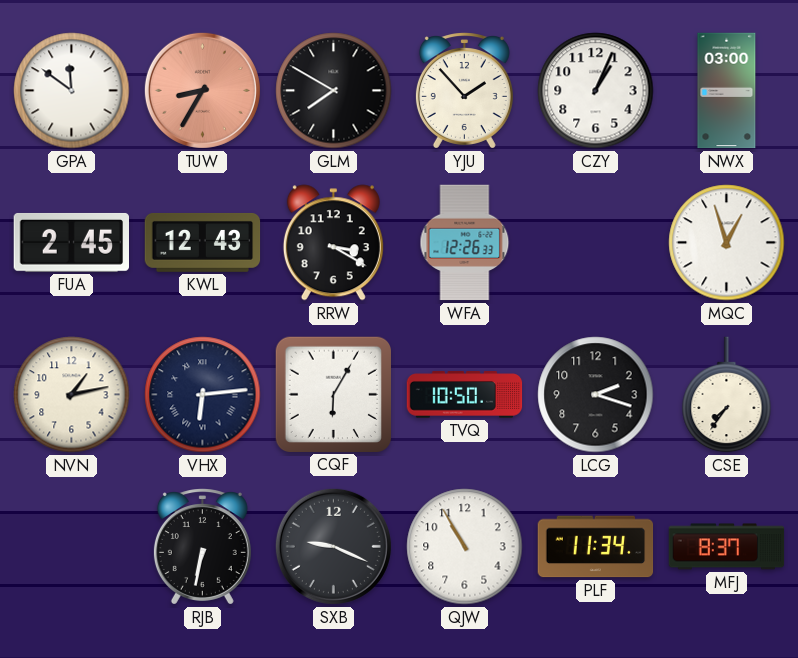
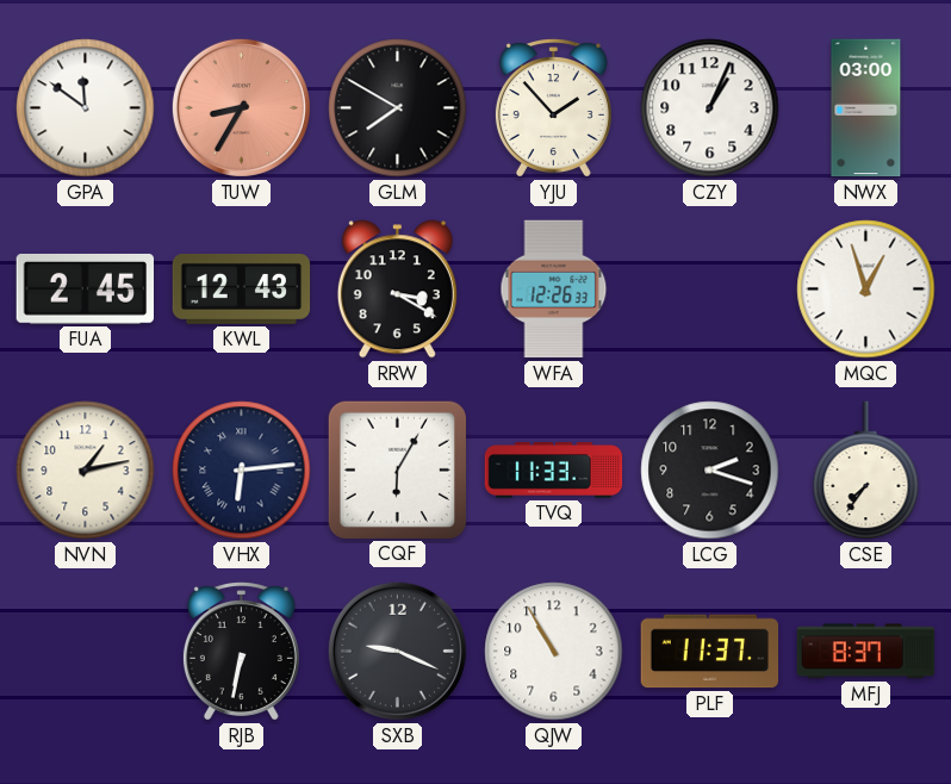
TVQ: 10:50 -> 11:33
PLF: 11:34 -> 11:37
